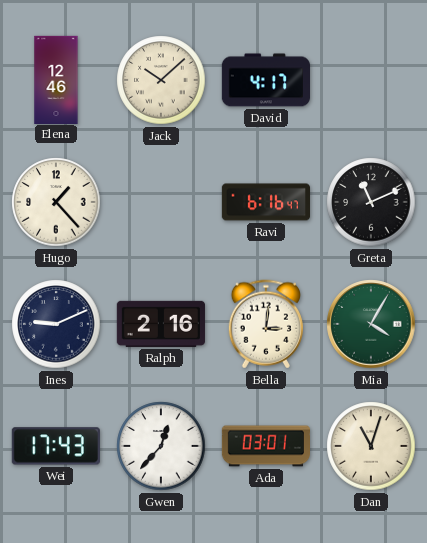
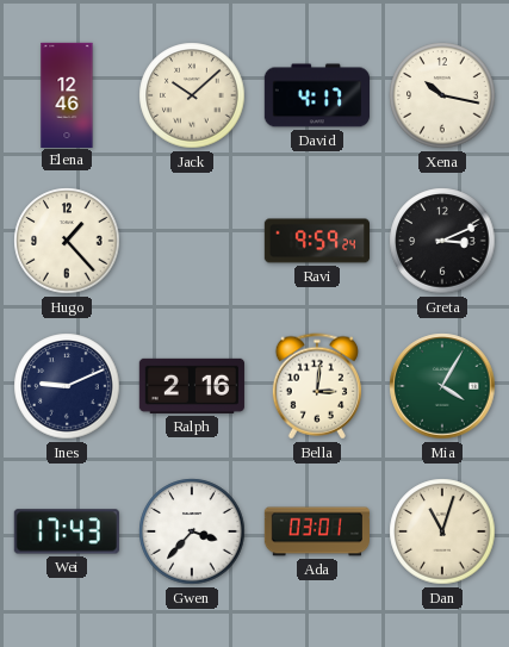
Xena: none -> 10:17
Ravi: 6:16 -> 9:59
Greta: 11:11 -> 3:11
Gwen: 12:37 -> 3:37
